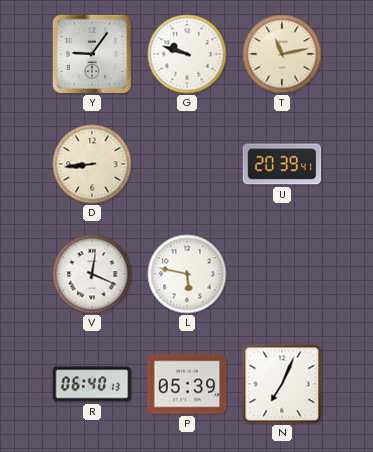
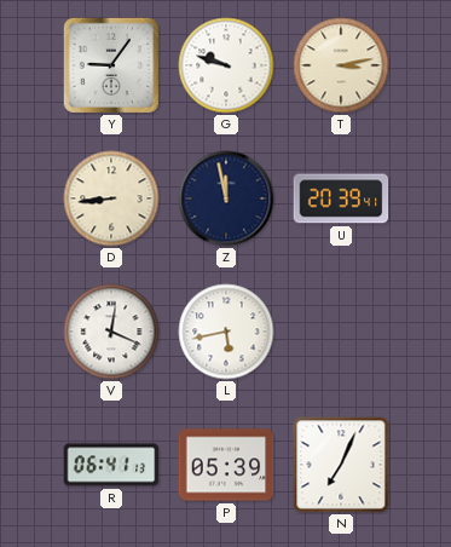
T: 11:13 -> 3:13
Z: none -> 11:58
L: 5:47 -> 5:43
R: 06:40 -> 06:41
